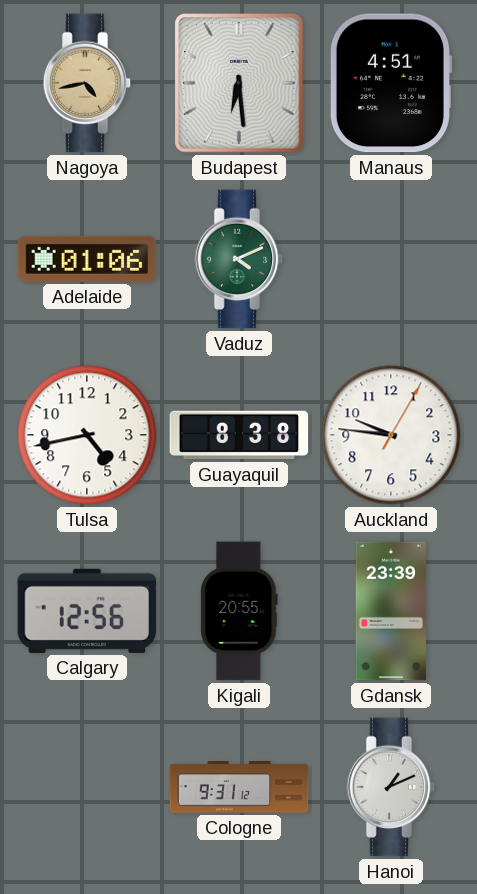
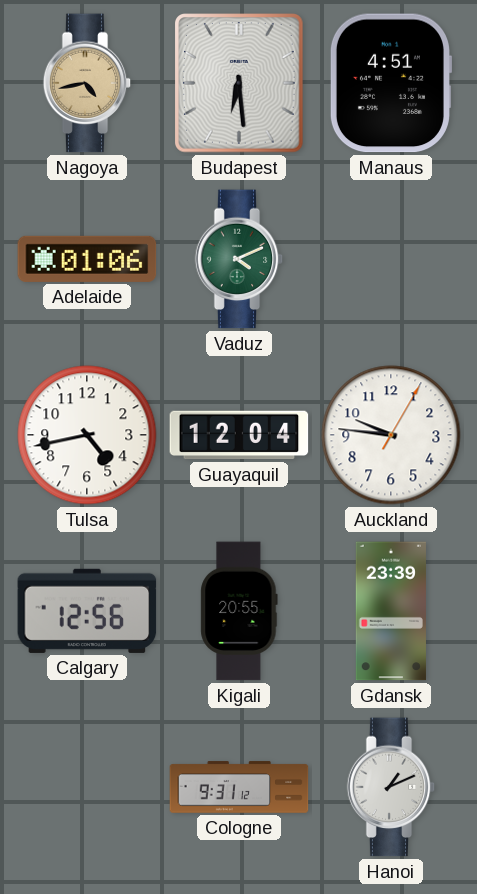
Guayaquil: 8:38 -> 12:04
